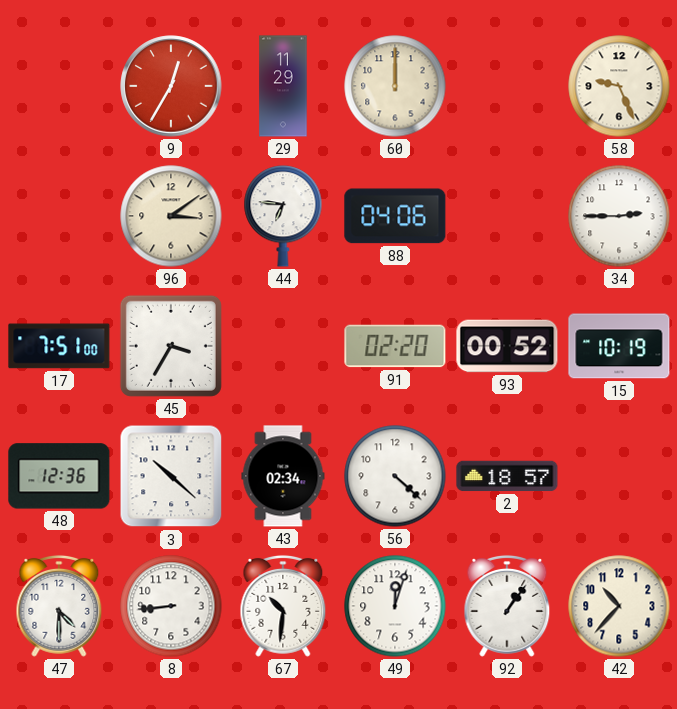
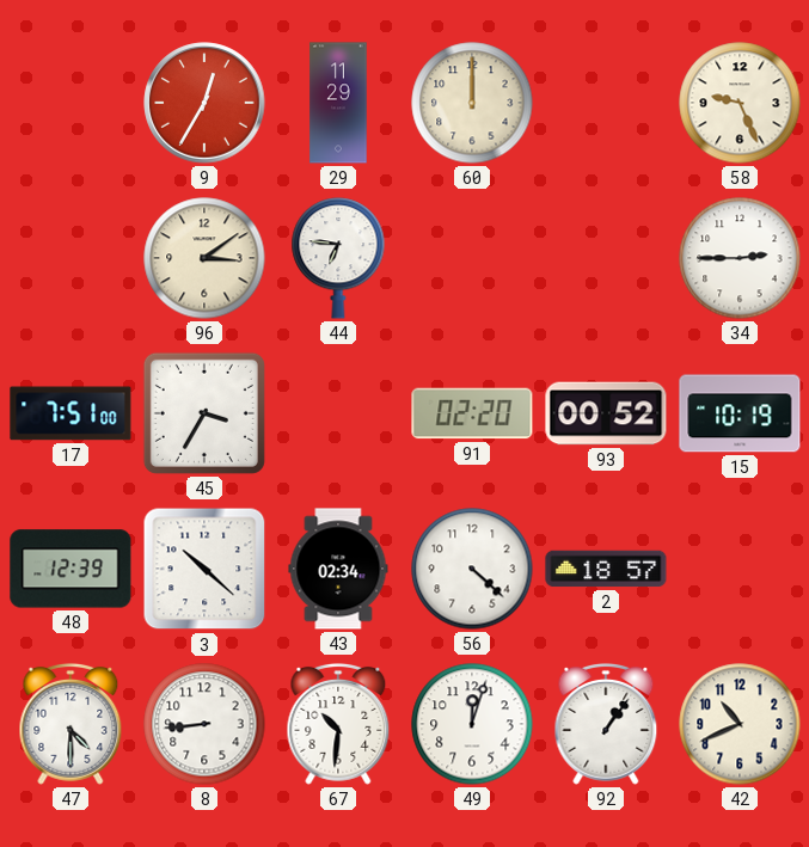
88: 04:06 -> none
48: 12:36 -> 12:39
42: 10:37 -> 10:41
